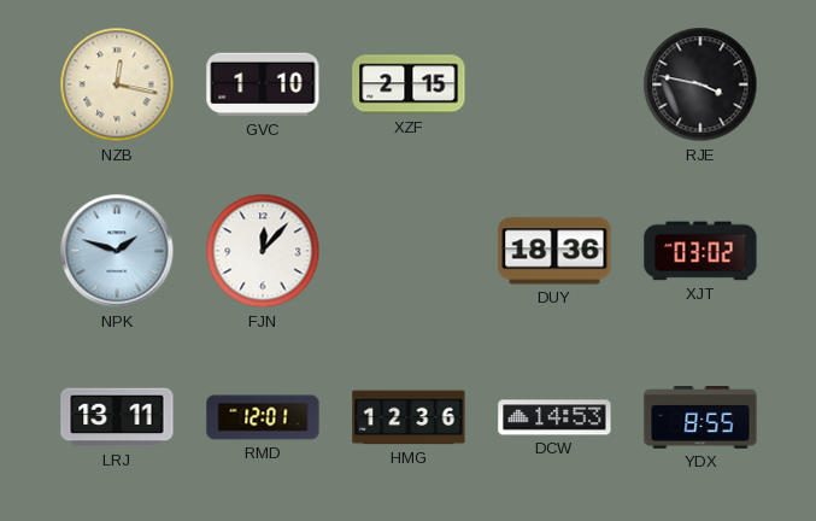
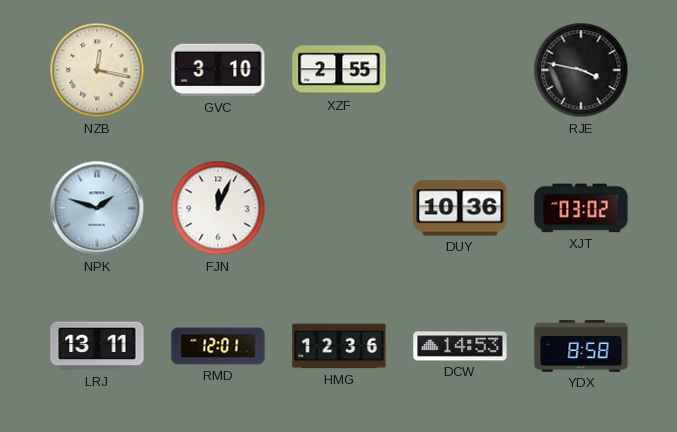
GVC: 1:10 -> 3:10
XZF: 2:15 -> 2:55
FJN: 12:07 -> 12:04
DUY: 18:36 -> 10:36
YDX: 8:55 -> 8:58
